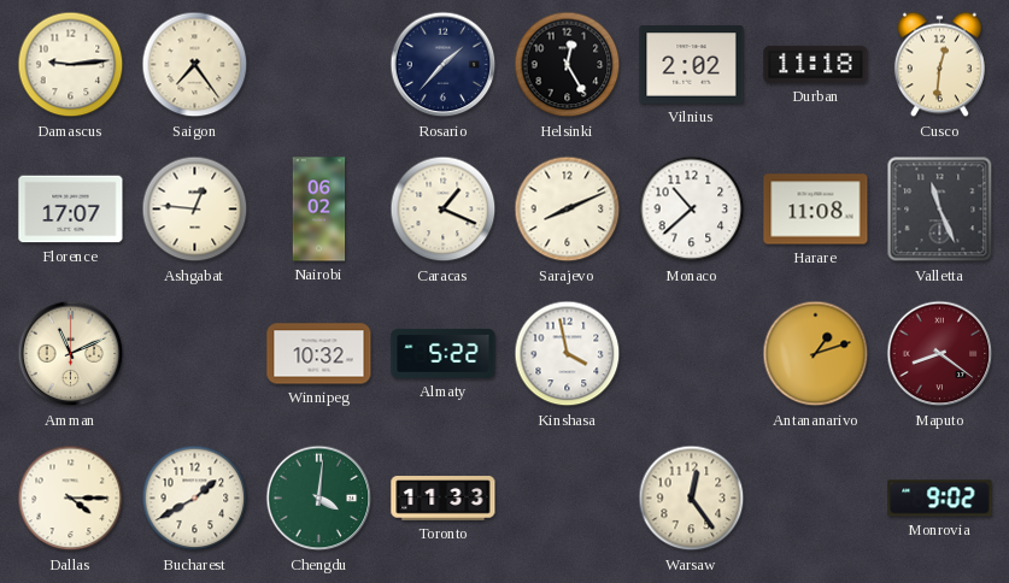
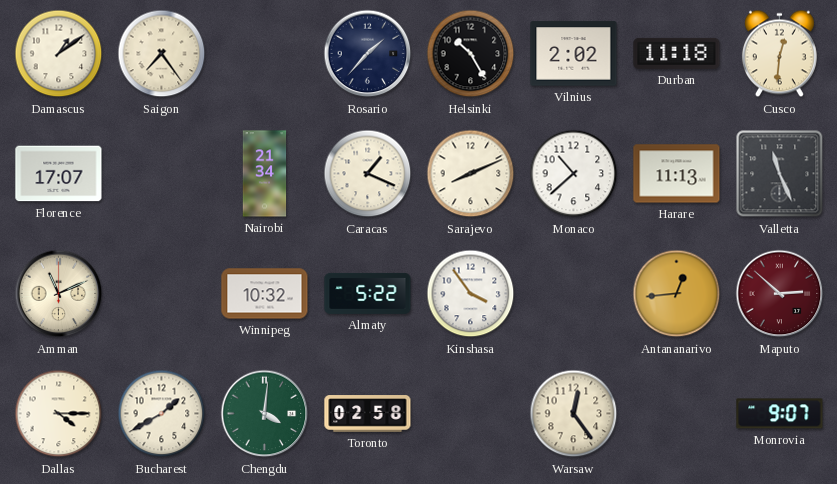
Damascus: 9:14 -> 1:09
Helsinki: 12:25 -> 10:25
Ashgabat: 12:46 -> none
Nairobi: 06:02 -> 21:34
Harare: 11:08 -> 11:13
Kinshasa: 3:58 -> 3:54
Antananarivo: 1:12 -> 12:44
Maputo: 8:21 -> 2:52
Toronto: 11:33 -> 02:58
Monrovia: 9:02 -> 9:07
